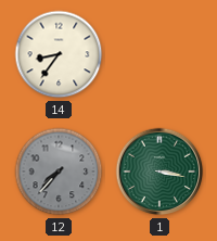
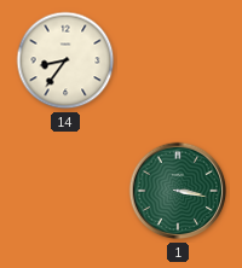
12: 7:37 -> none
